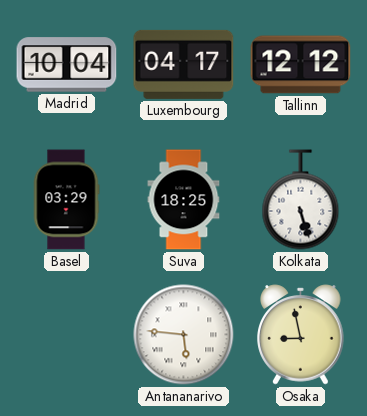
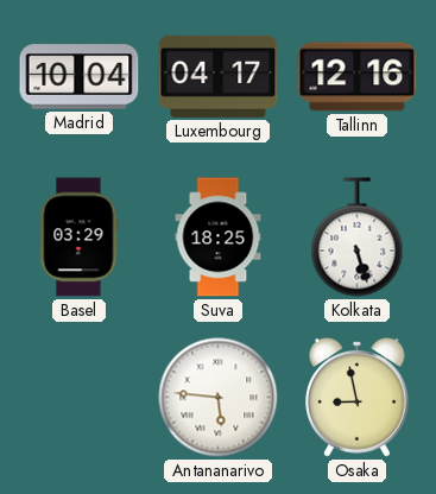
Tallinn: 12:12 -> 12:16
